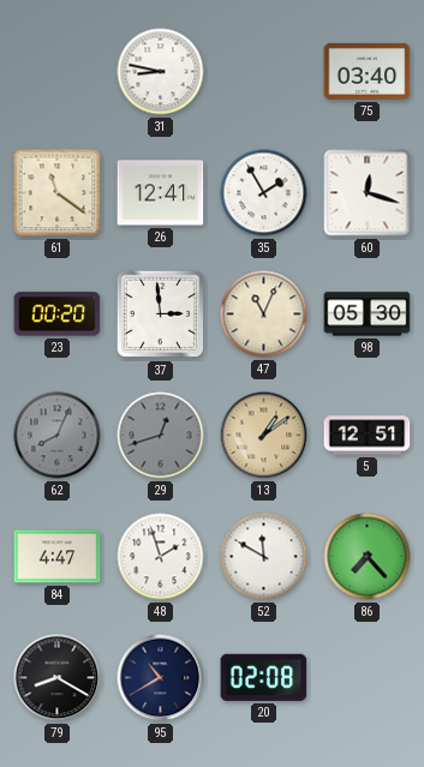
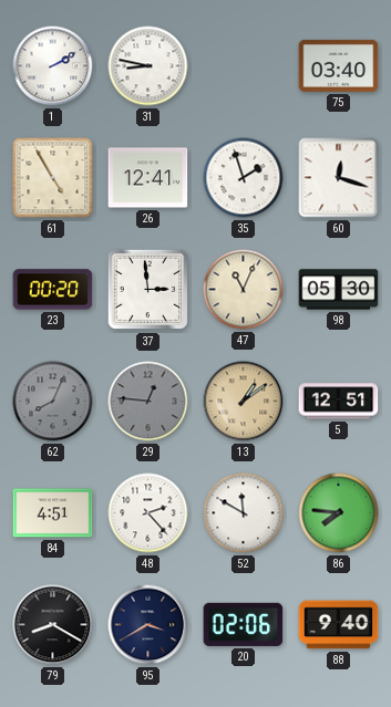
1: none -> 2:10
61: 11:21 -> 4:55
35: 1:55 -> 1:57
29: 12:42 -> 12:46
84: 4:47 -> 4:51
48: 1:57 -> 2:23
86: 7:23 -> 7:46
95: 10:40 -> 3:40
20: 02:08 -> 02:06
88: none -> 9:40
